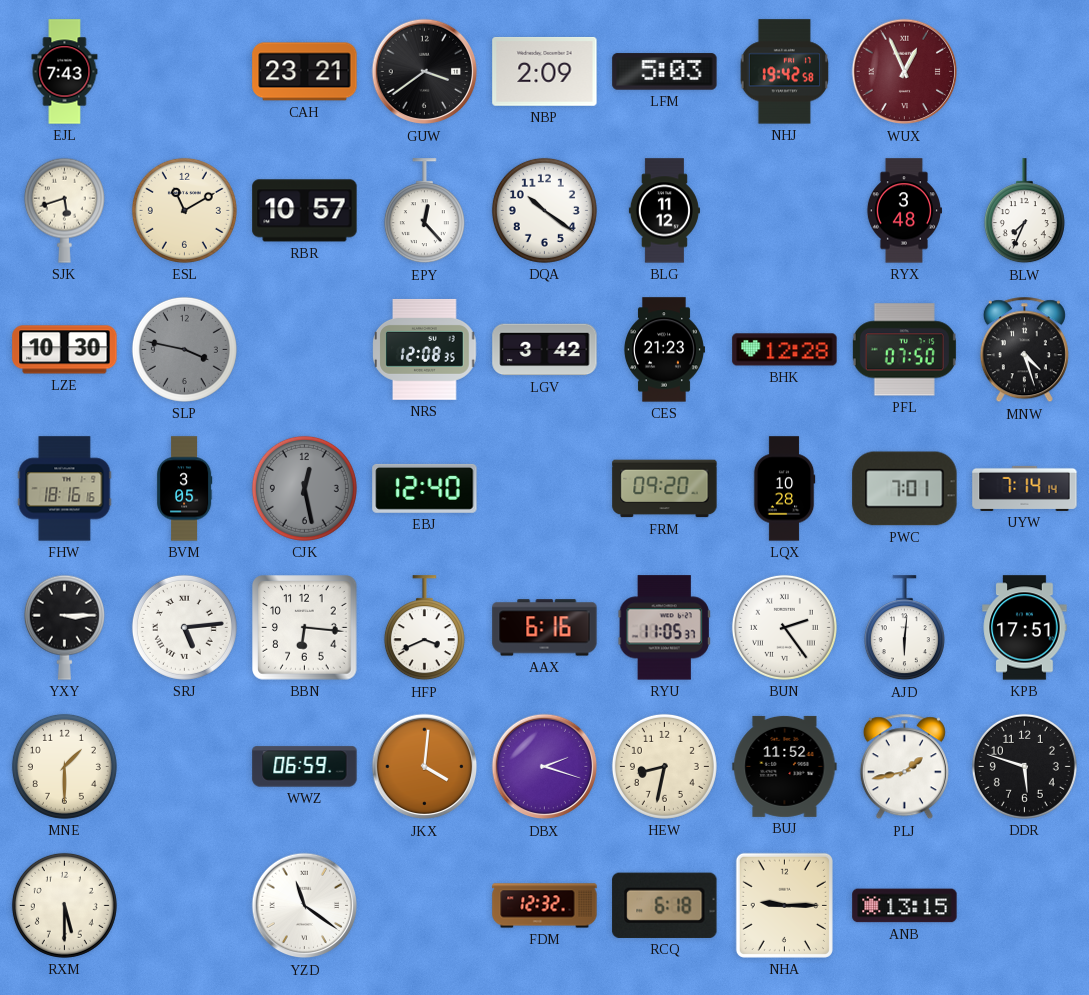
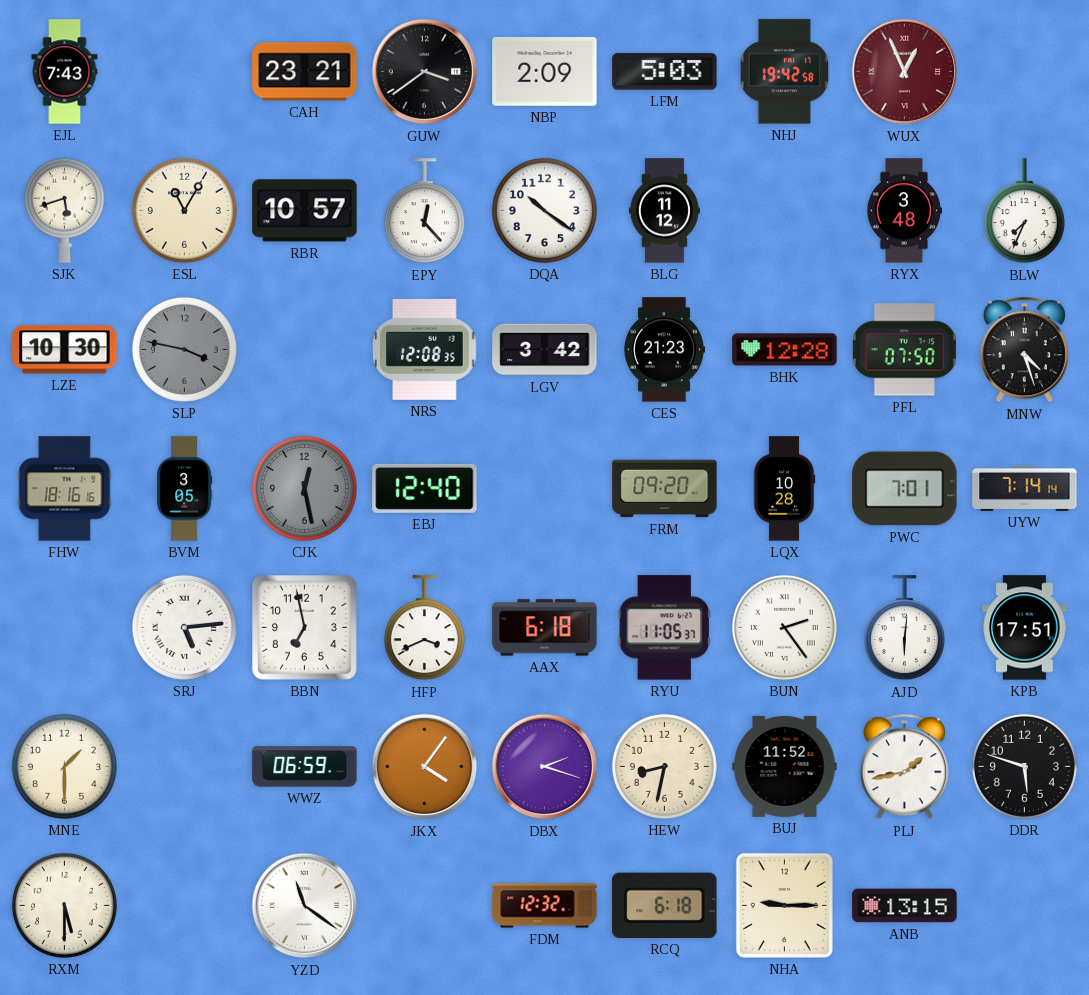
ESL: 11:10 -> 11:05
YXY: 3:15 -> none
BBN: 6:16 -> 6:58
AAX: 6:16 -> 6:18
JKX: 4:01 -> 4:06
